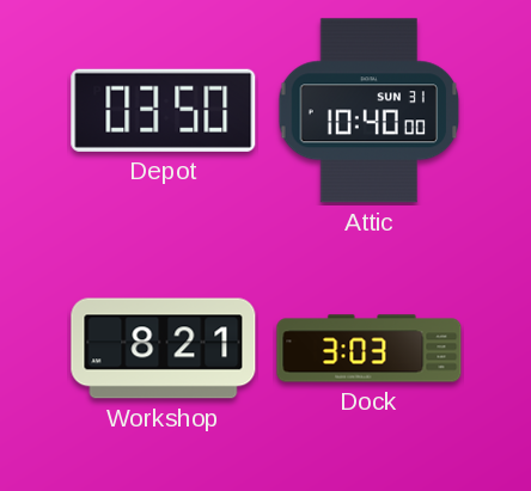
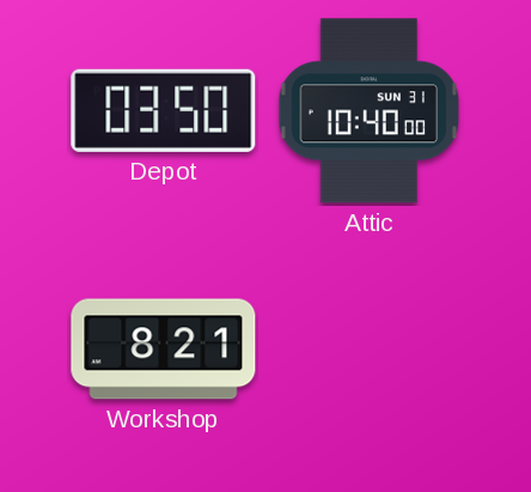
Dock: 3:03 -> none
